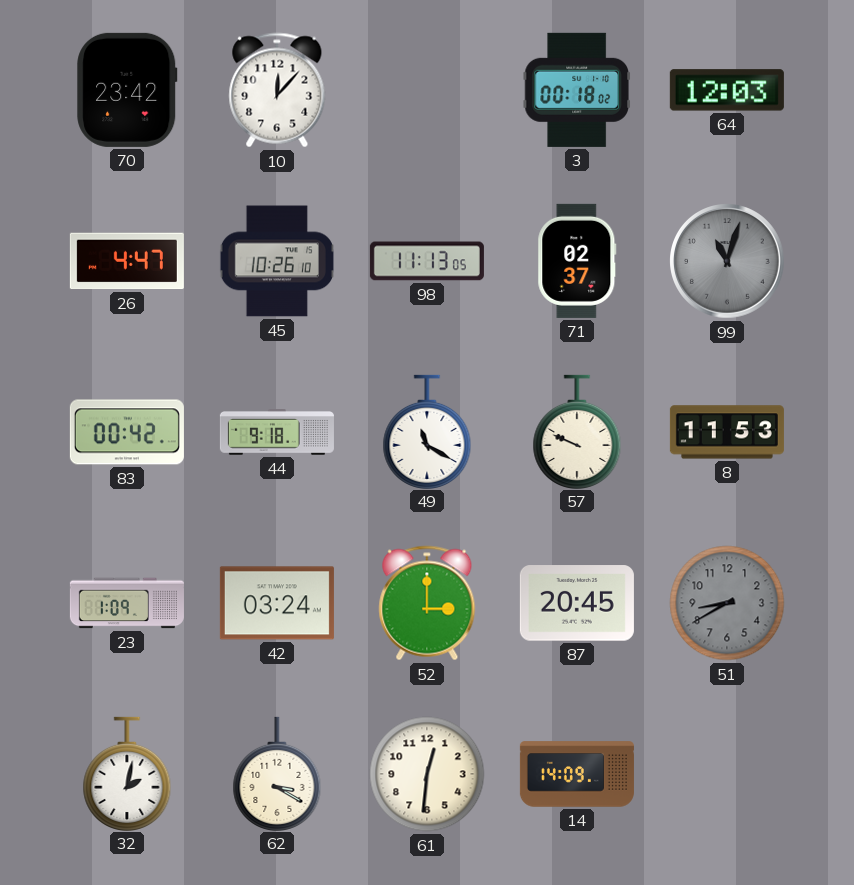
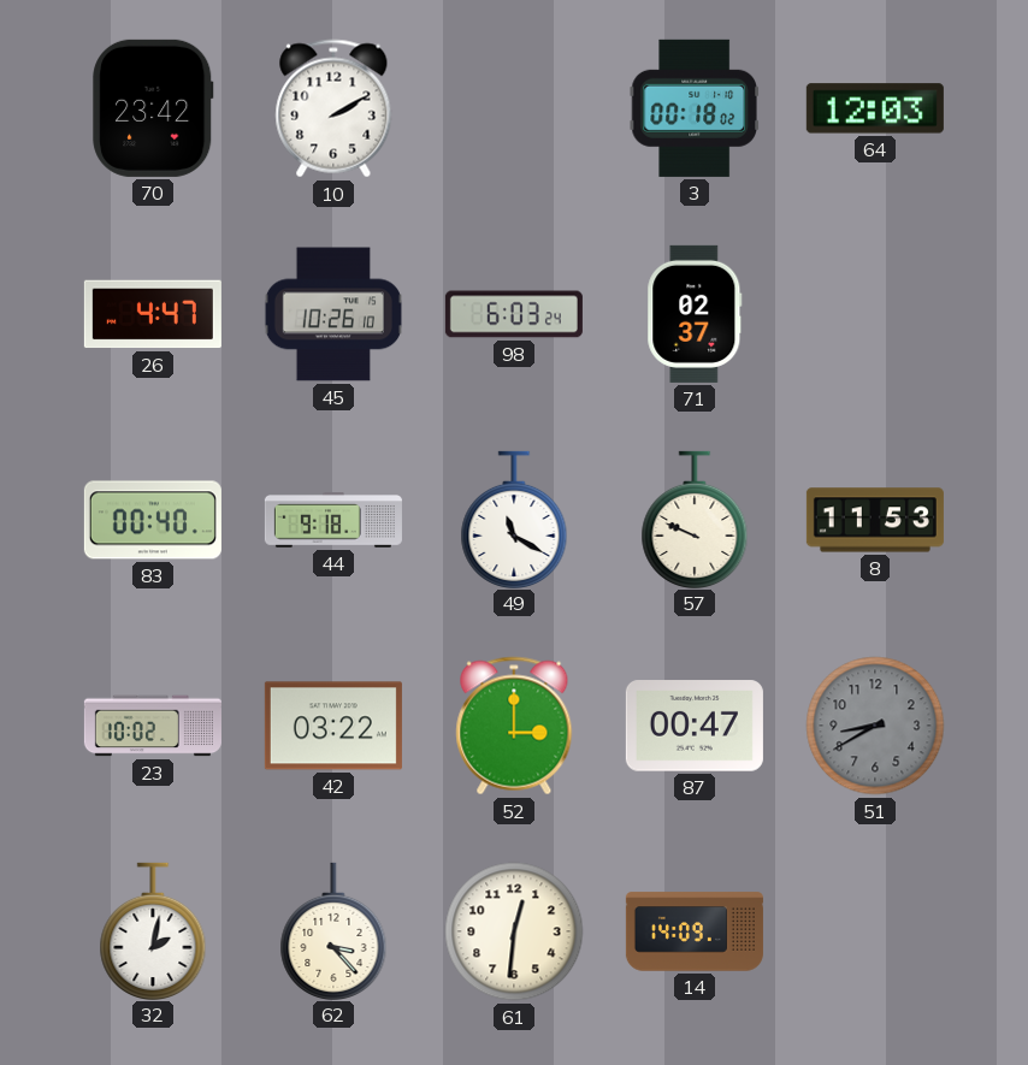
10: 12:07 -> 2:10
98: 11:13 -> 6:03
99: 11:03 -> none
83: 00:42 -> 00:40
23: 1:09 -> 10:02
42: 03:24 -> 03:22
87: 20:45 -> 00:47
62: 3:20 -> 3:23
